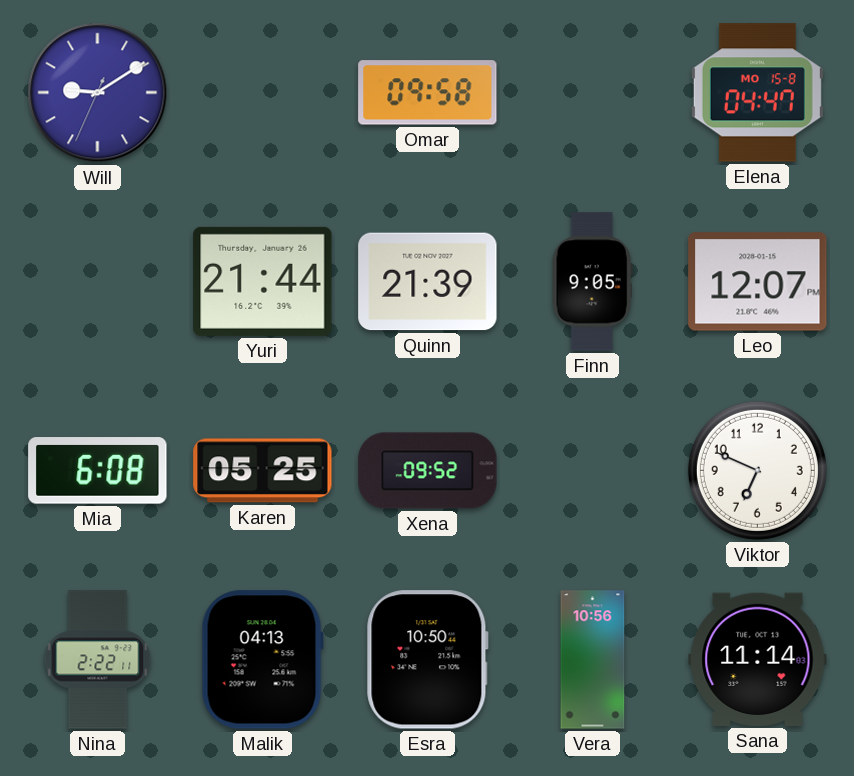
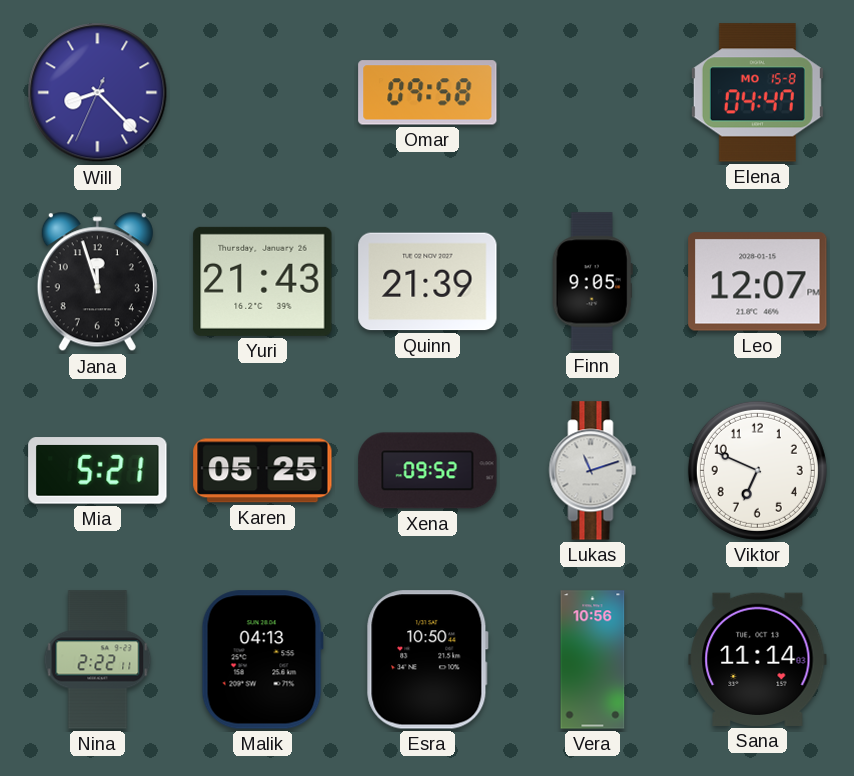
Will: 9:09 -> 8:22
Jana: none -> 11:57
Yuri: 21:44 -> 21:43
Mia: 6:08 -> 5:21
Lukas: none -> 11:12
